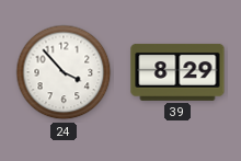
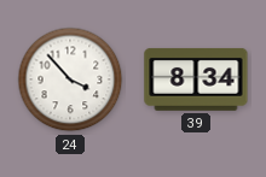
39: 8:29 -> 8:34
